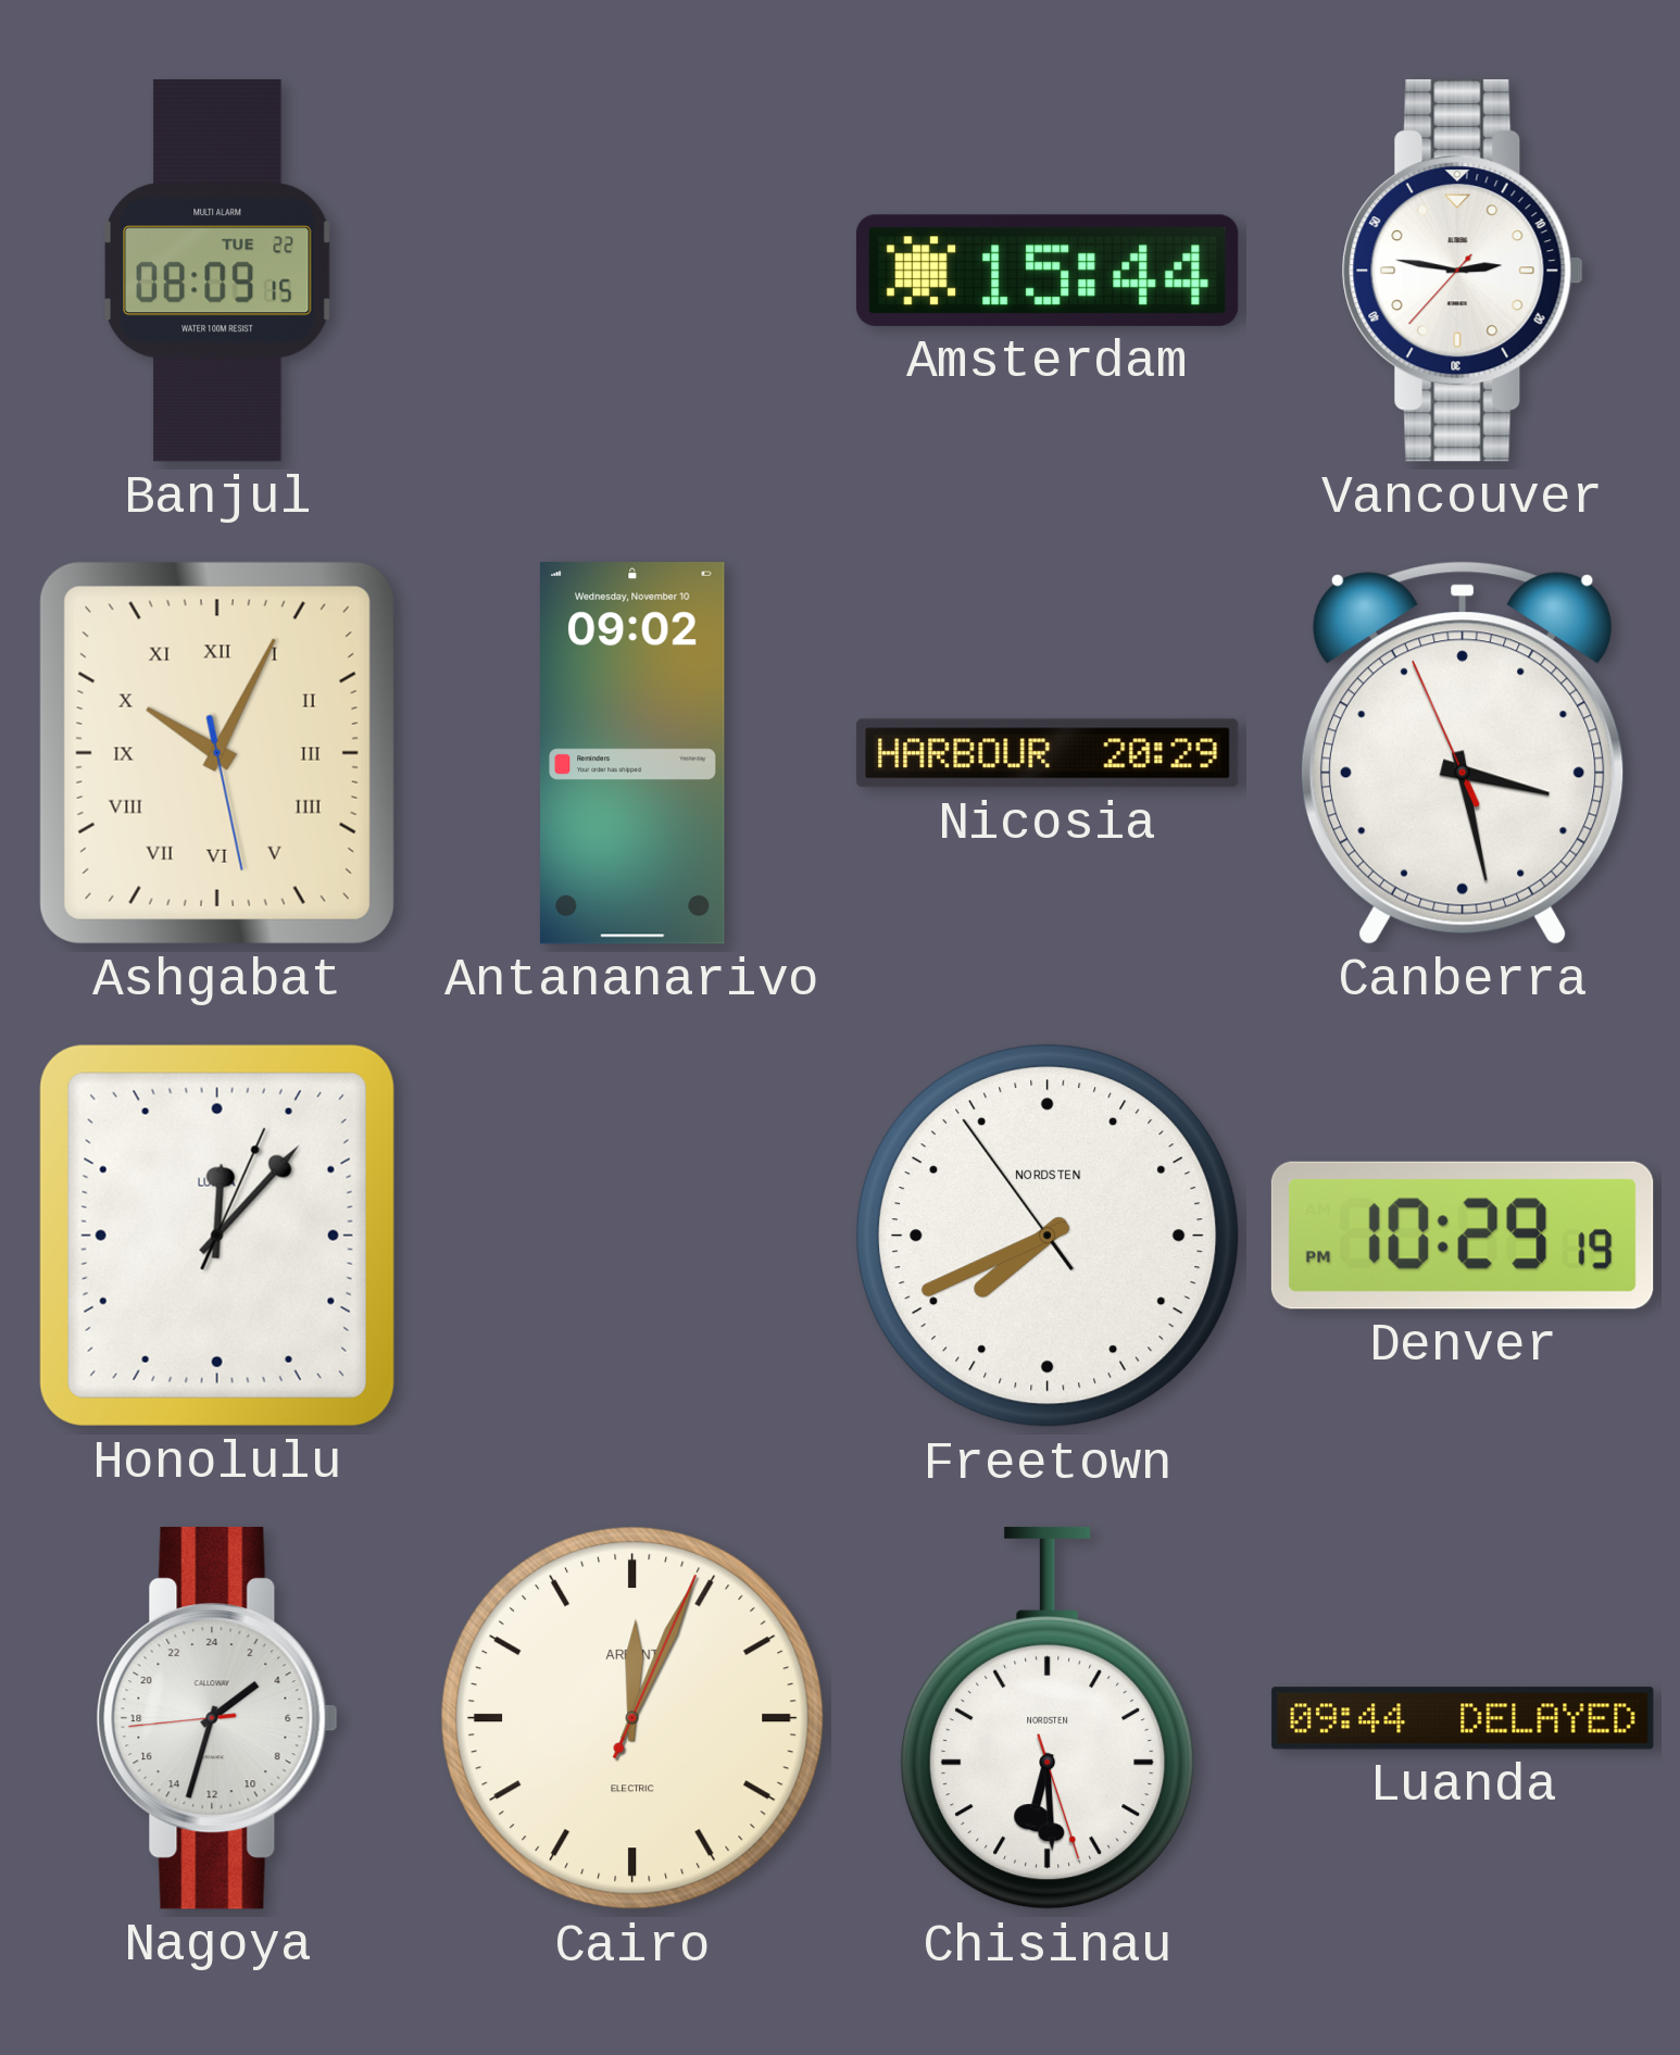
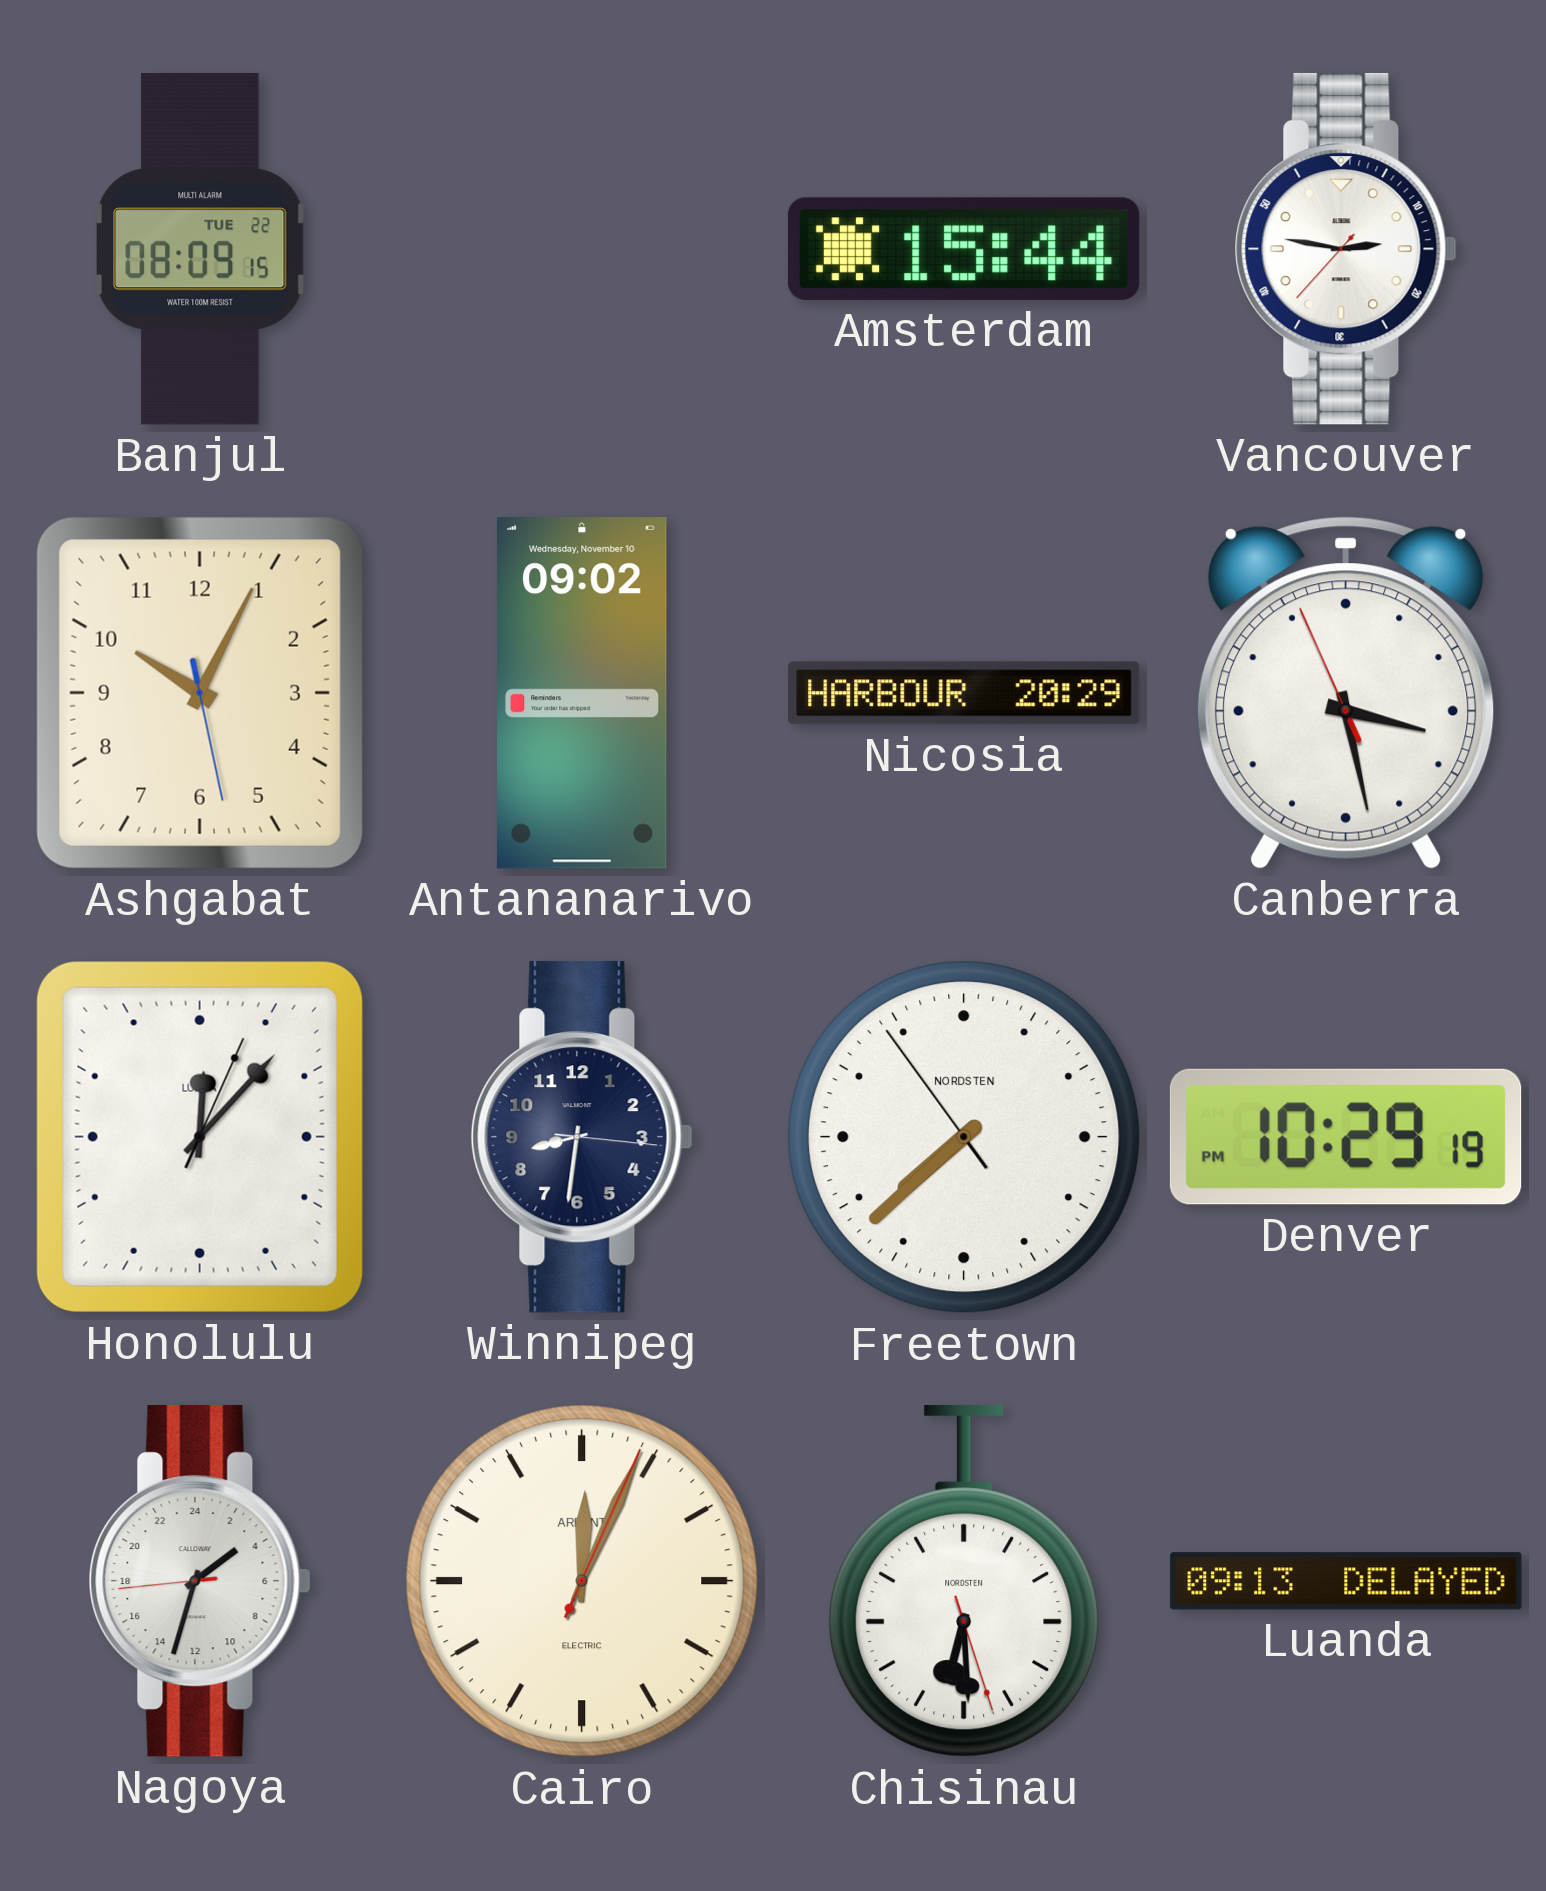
Ashgabat numerals: Roman -> Arabic
Winnipeg: none -> 8:31
Freetown: 7:40 -> 7:37
Luanda: 09:44 -> 09:13
